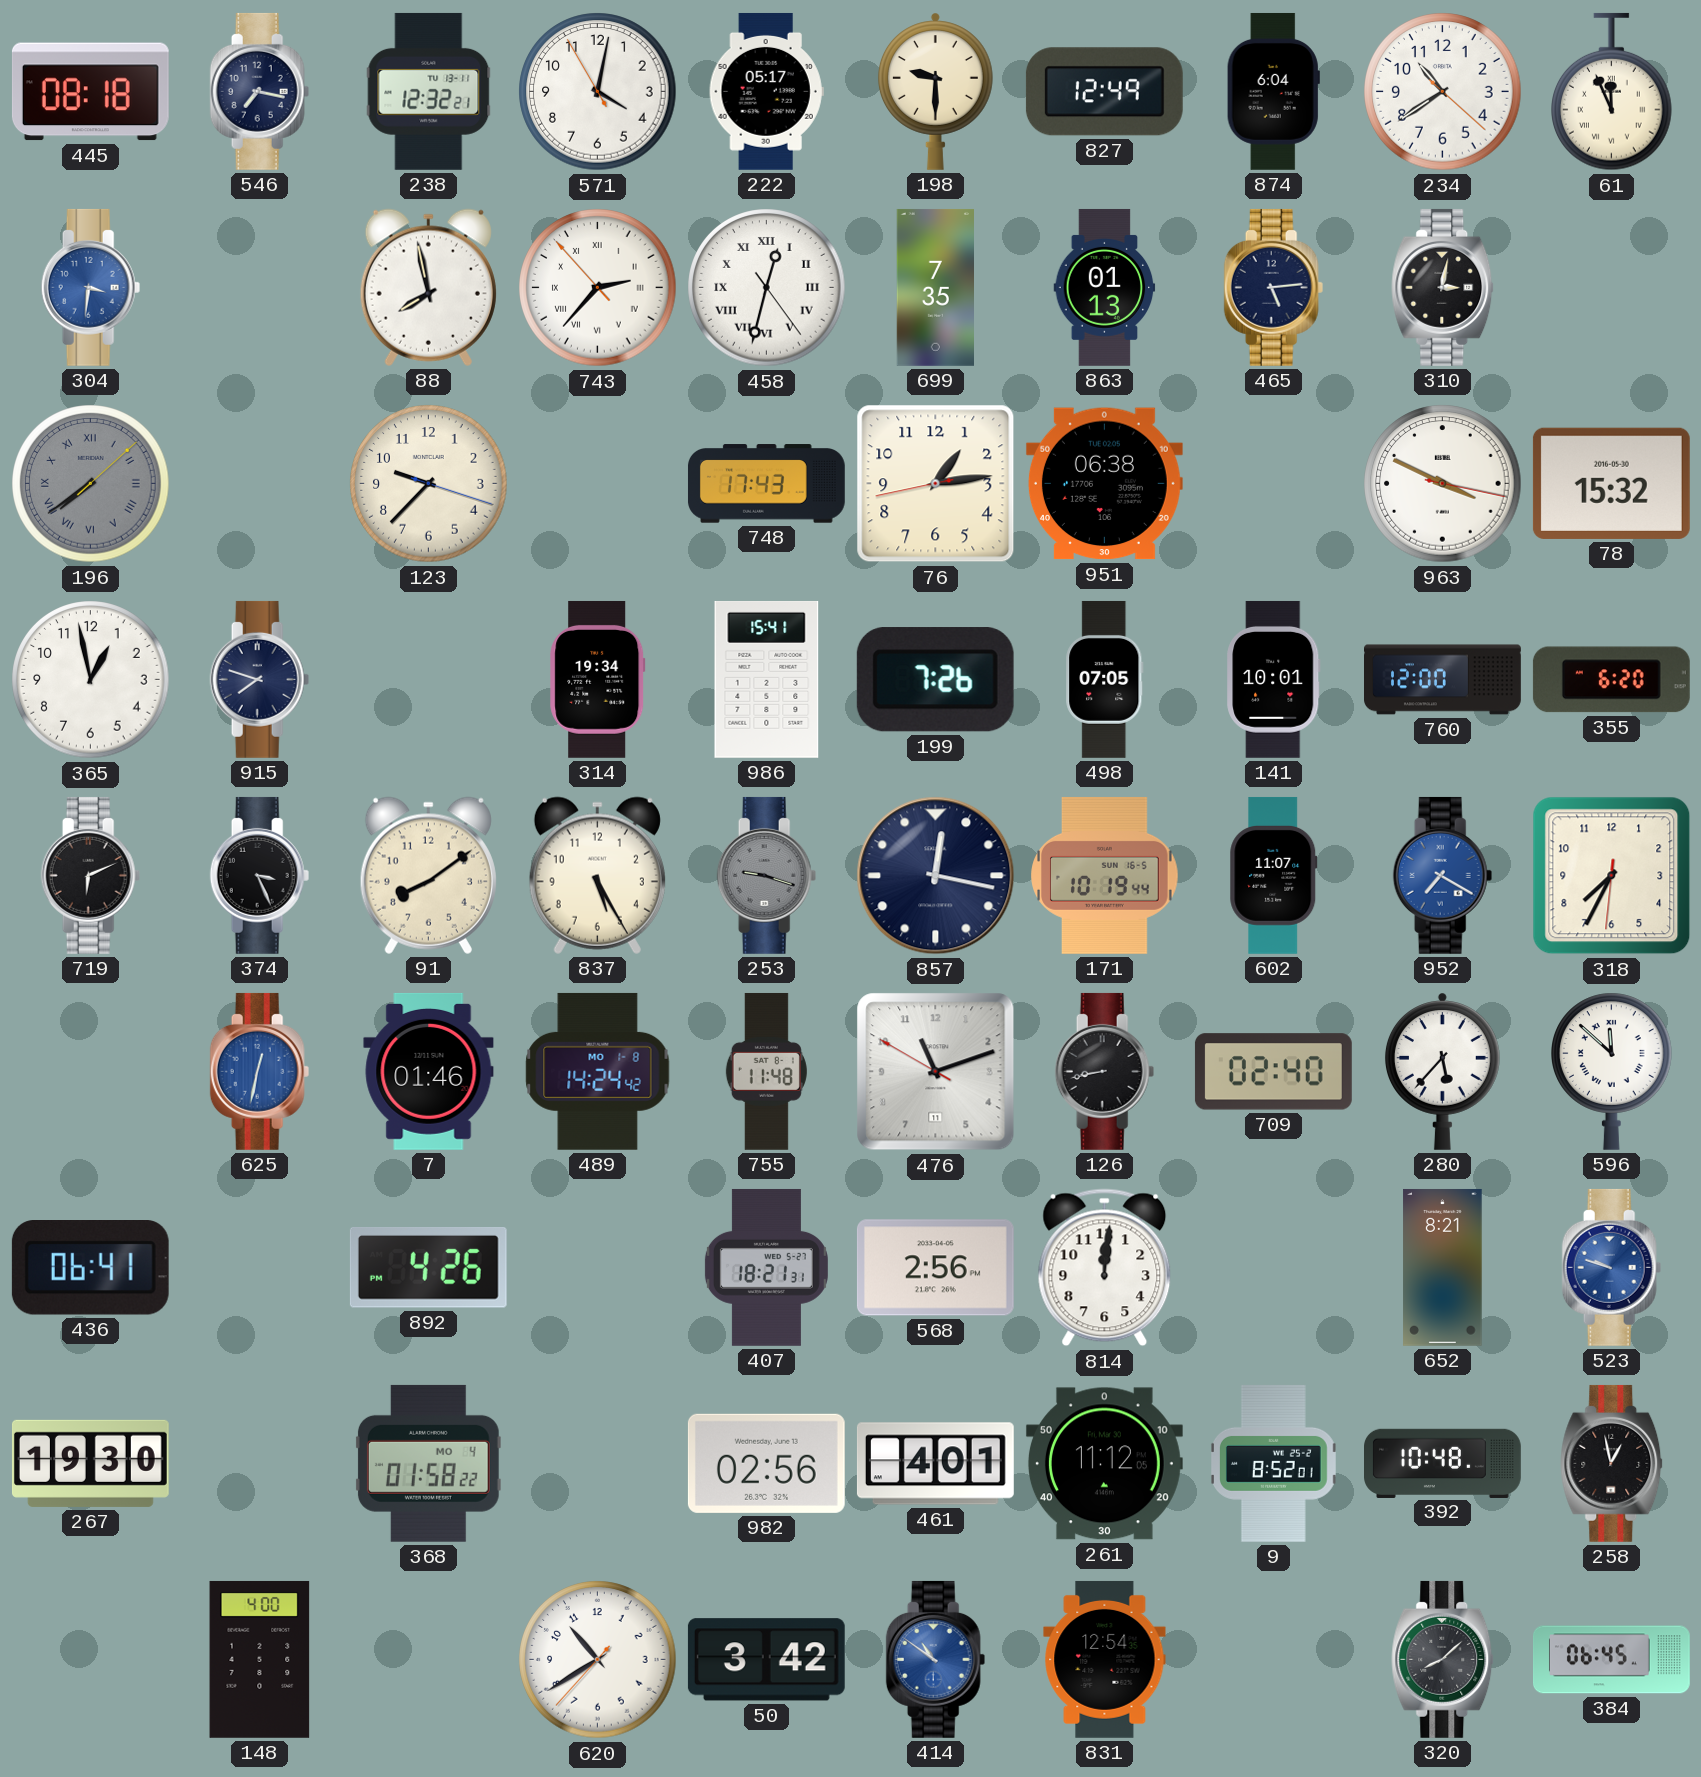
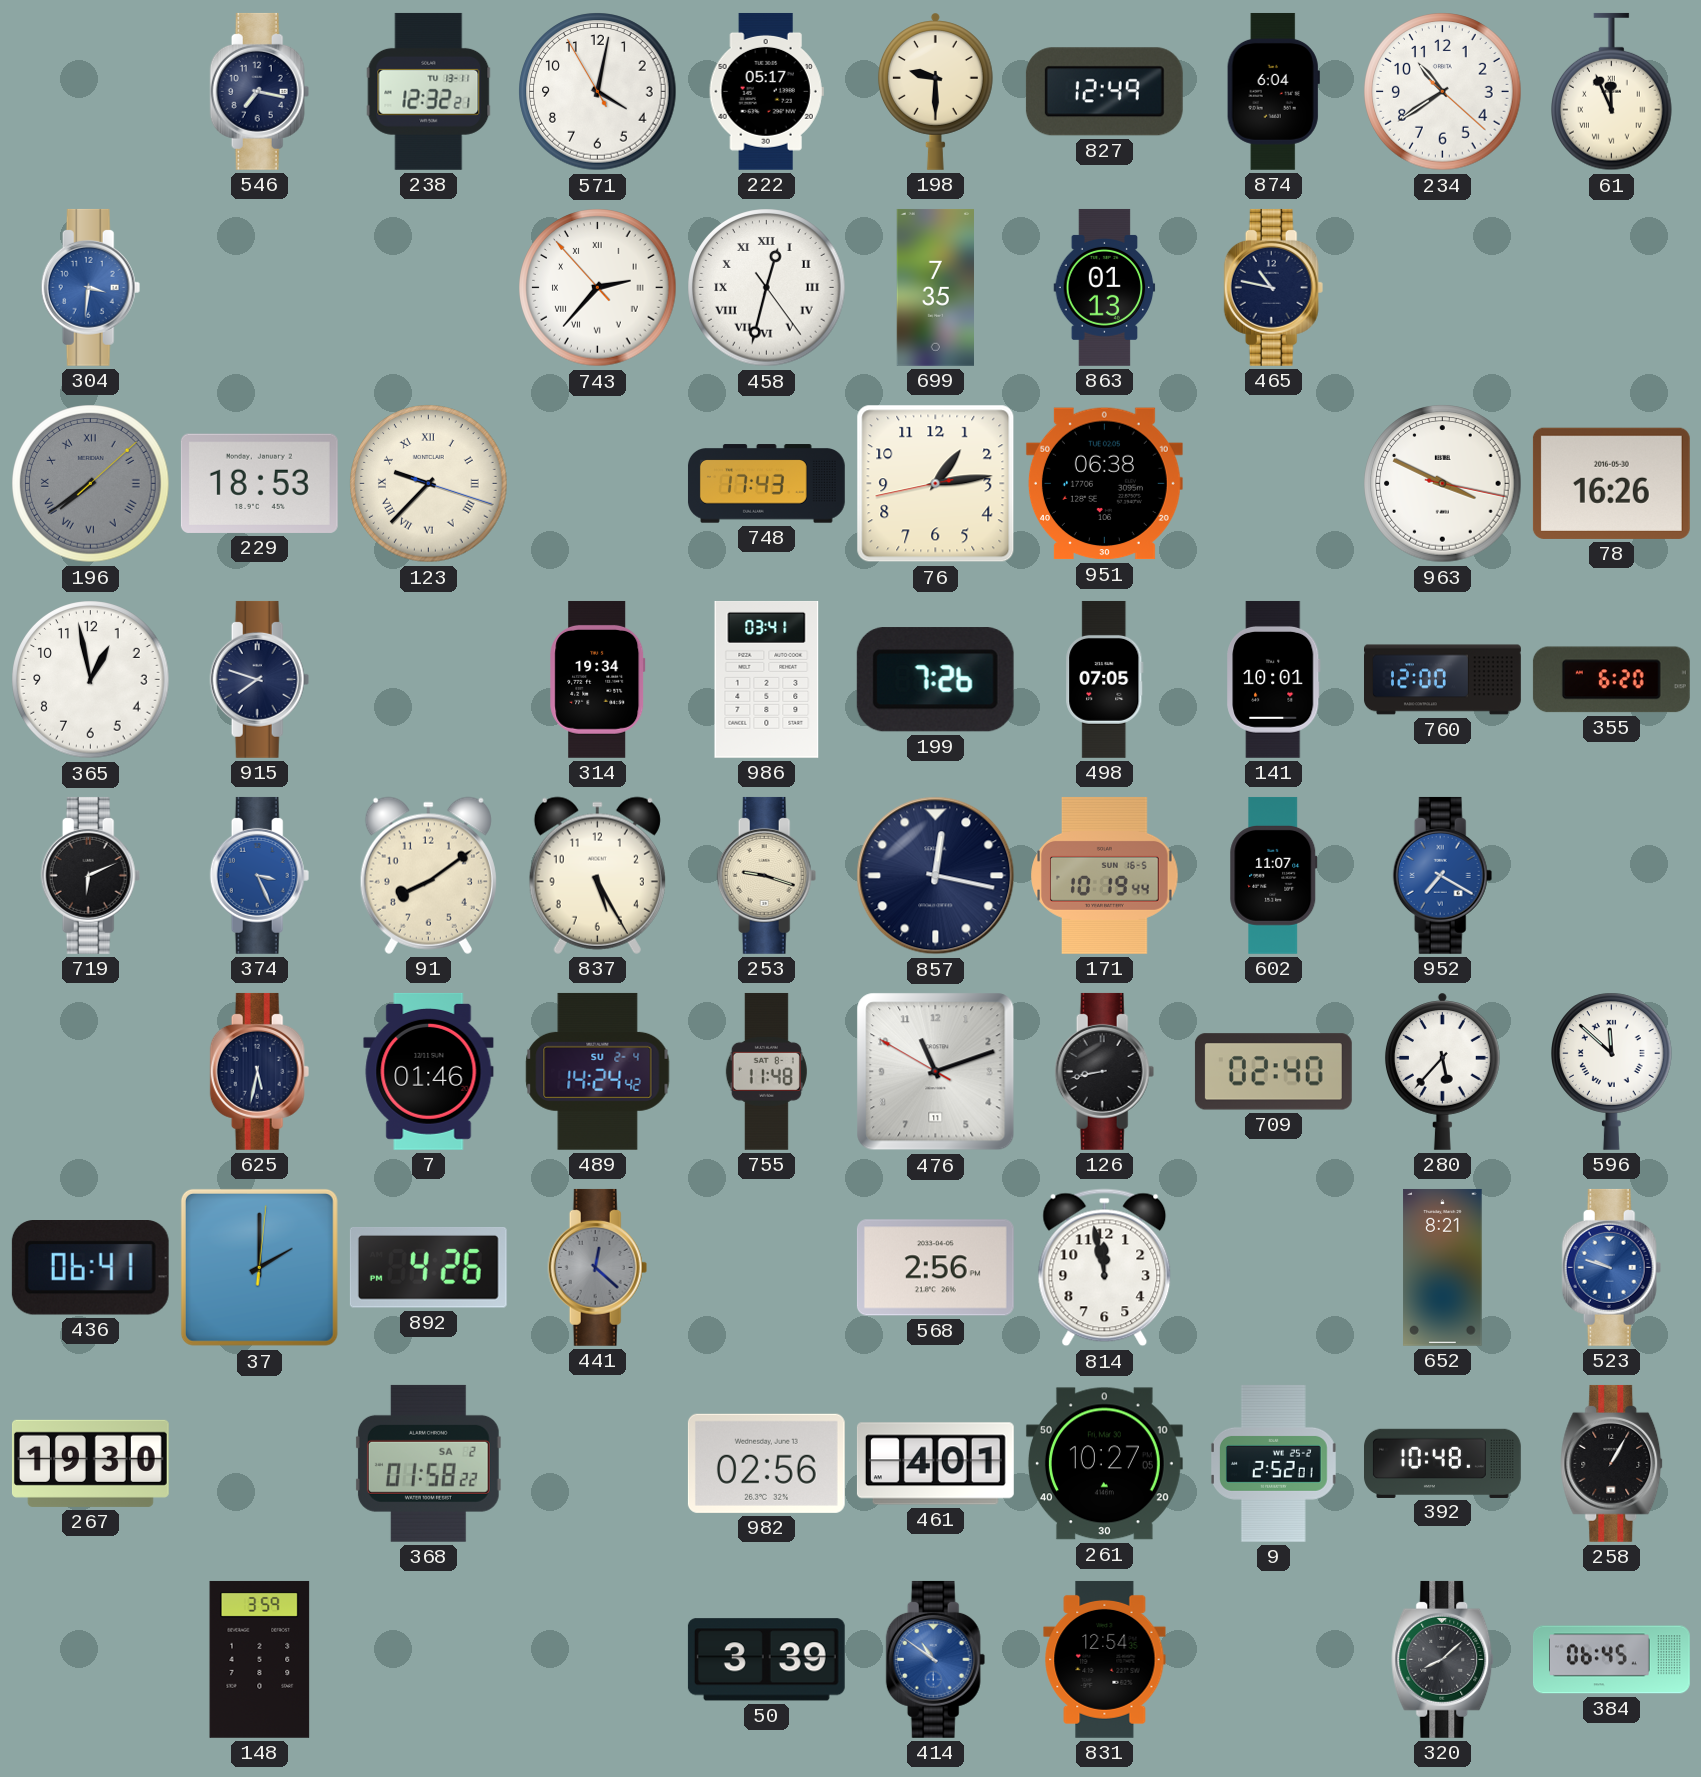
445: 08:18 -> none
88: 7:58 -> none
465: 5:14 -> 10:47
310: 3:02 -> none
229: none -> 18:53
123 numerals: Arabic -> Roman
78: 15:32 -> 16:26
986: 15:41 -> 03:41
374 dial: black -> blue
253 dial: grey -> cream
318: 7:34 -> none
625: 12:32 -> 5:32
625 dial: blue -> navy
489 date: MO 1-8 -> SU 2-4
37: none -> 2:00
441: none -> 12:22
407: 18:21 -> none
814: 12:01 -> 11:58
368 date: MO 4 -> SA 2
261: 11:12 -> 10:27
9: 8:52 -> 2:52
258: 12:58 -> 1:05
148: 4:00 -> 3:59
620: 10:39 -> none
50: 3:42 -> 3:39
